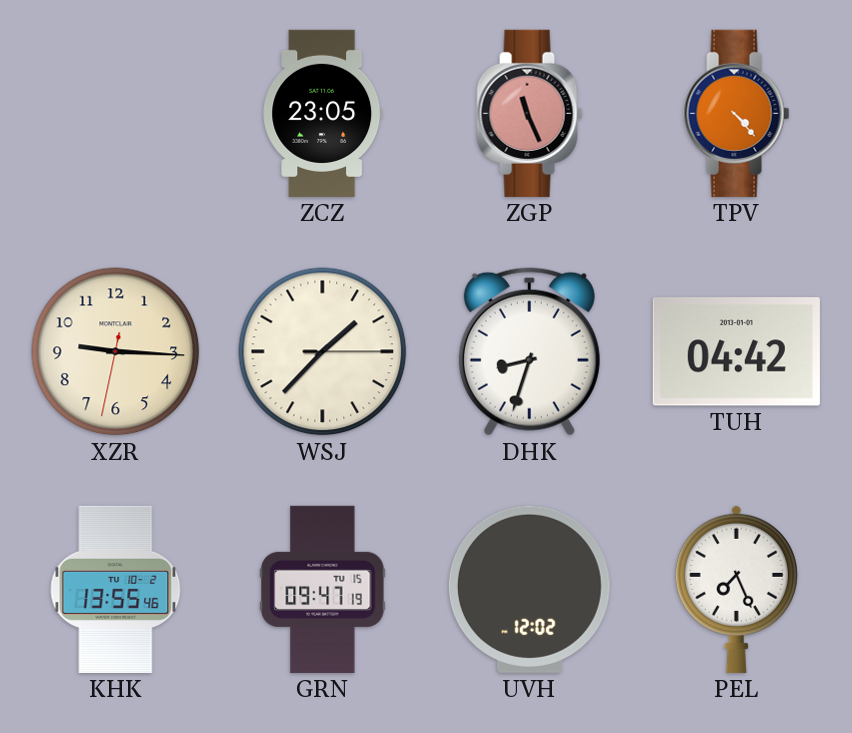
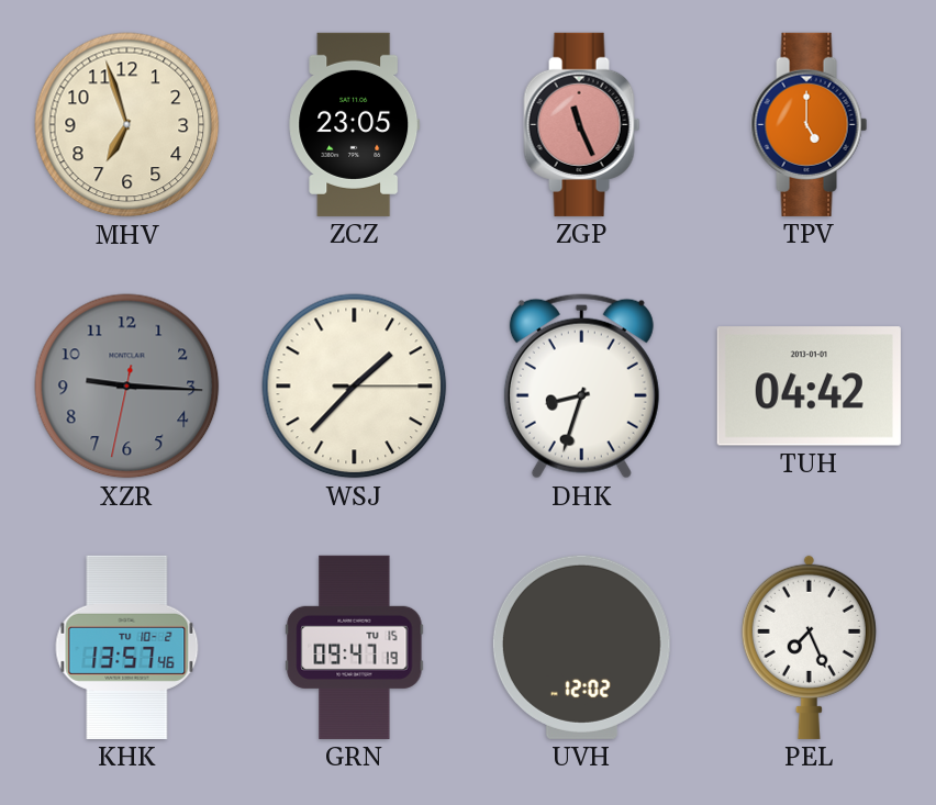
MHV: none -> 6:57
TPV: 4:23 -> 5:00
XZR dial: cream -> grey
KHK: 13:55 -> 13:57
